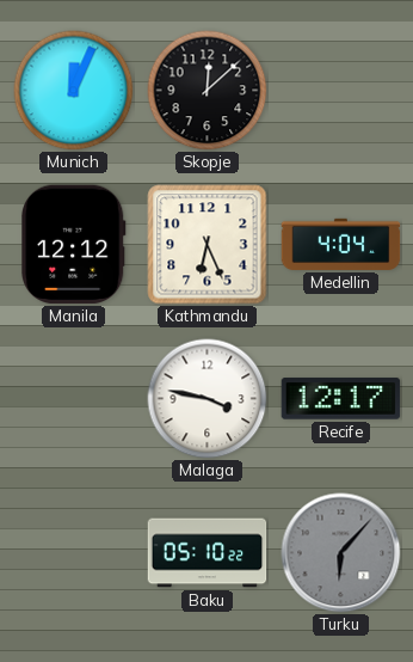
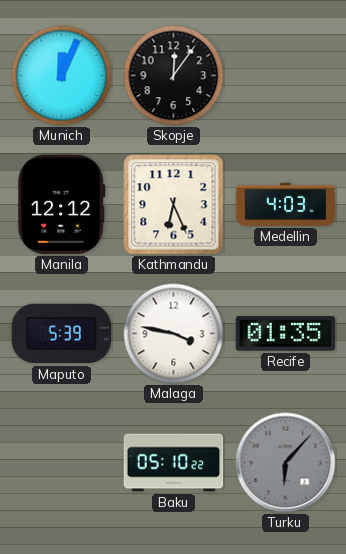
Skopje: 12:08 -> 12:06
Medellin: 4:04 -> 4:03
Maputo: none -> 5:39
Recife: 12:17 -> 01:35
